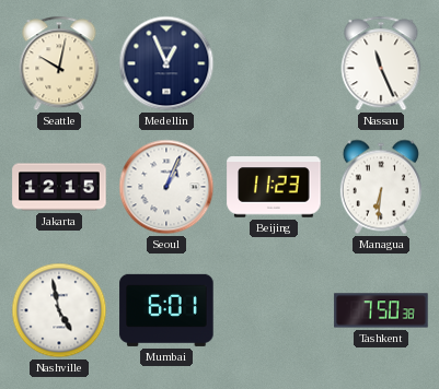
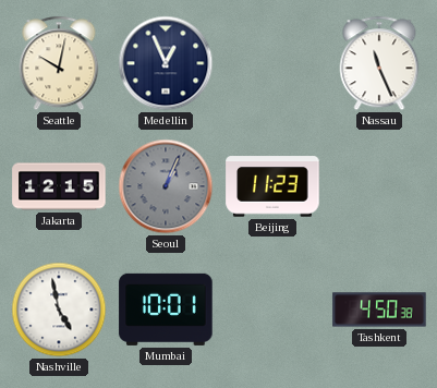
Seoul dial: white -> grey
Managua: 6:31 -> none
Mumbai: 6:01 -> 10:01
Tashkent: 7:50 -> 4:50
